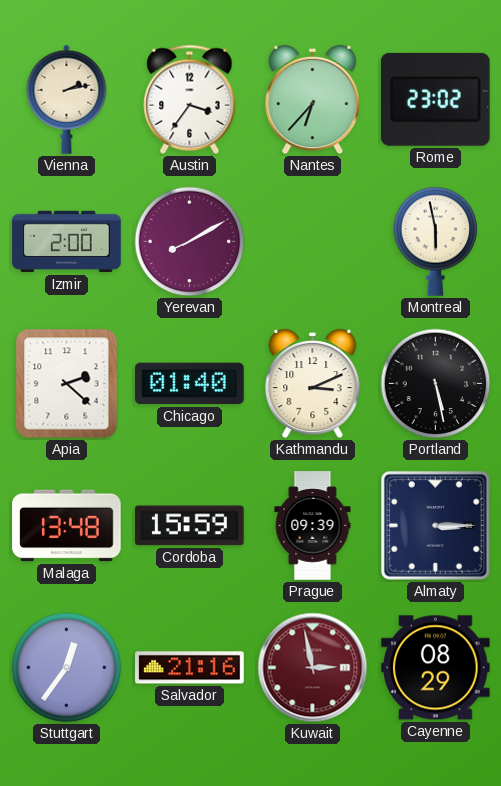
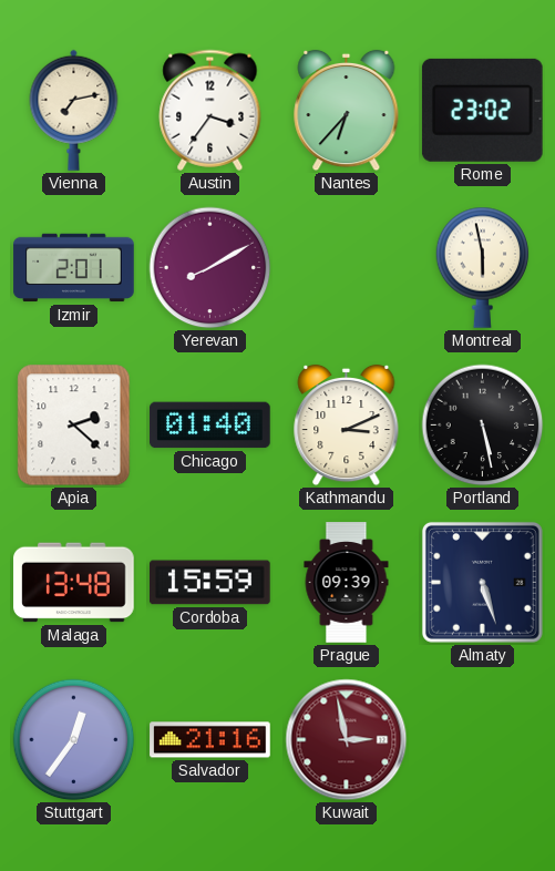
Vienna: 2:13 -> 7:13
Izmir: 2:00 -> 2:01
Almaty: 3:15 -> 5:27
Cayenne: 08:29 -> none
